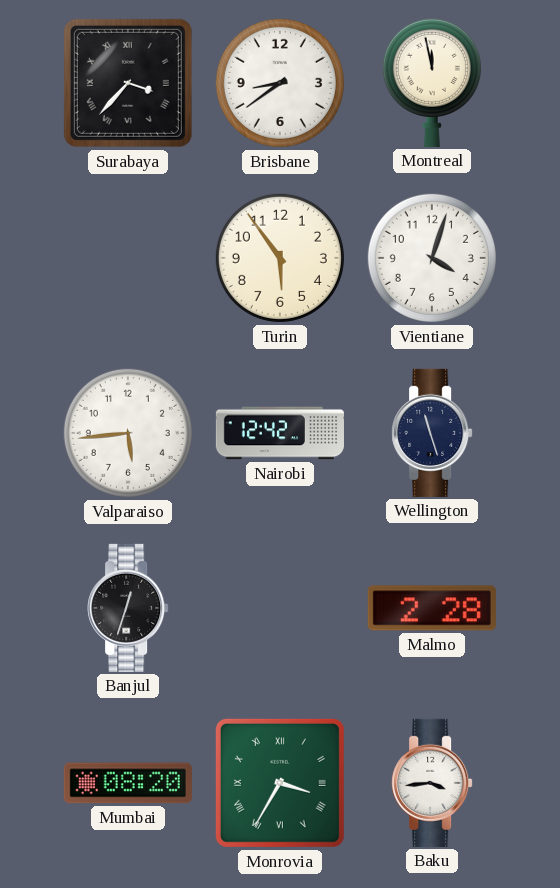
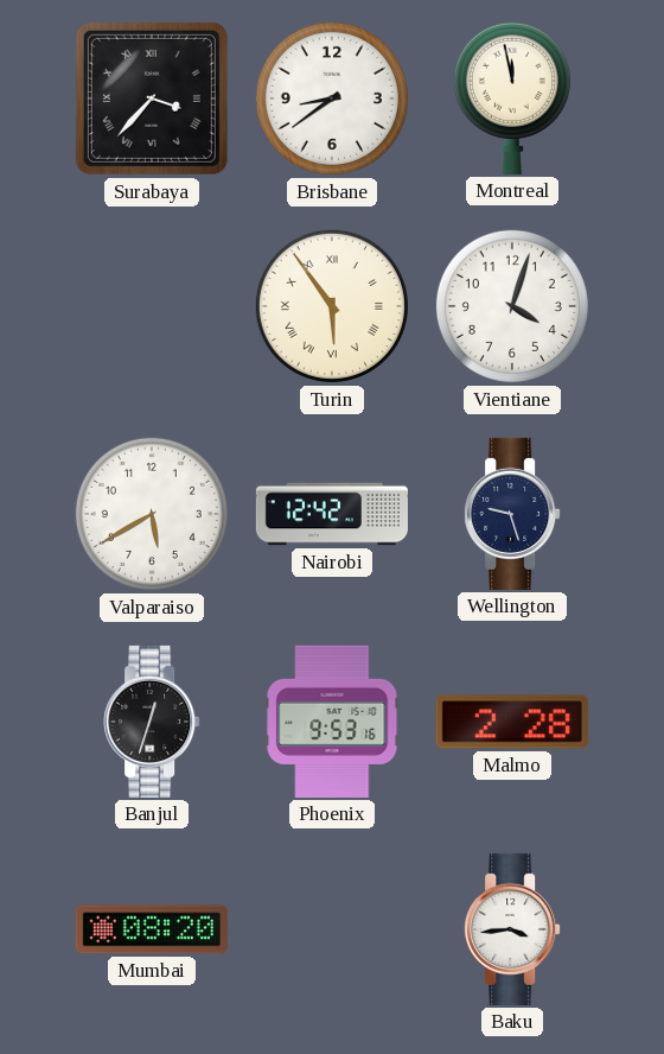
Turin numerals: Arabic -> Roman
Valparaiso: 5:44 -> 5:40
Wellington: 11:27 -> 9:27
Phoenix: none -> 9:53
Monrovia: 3:35 -> none
